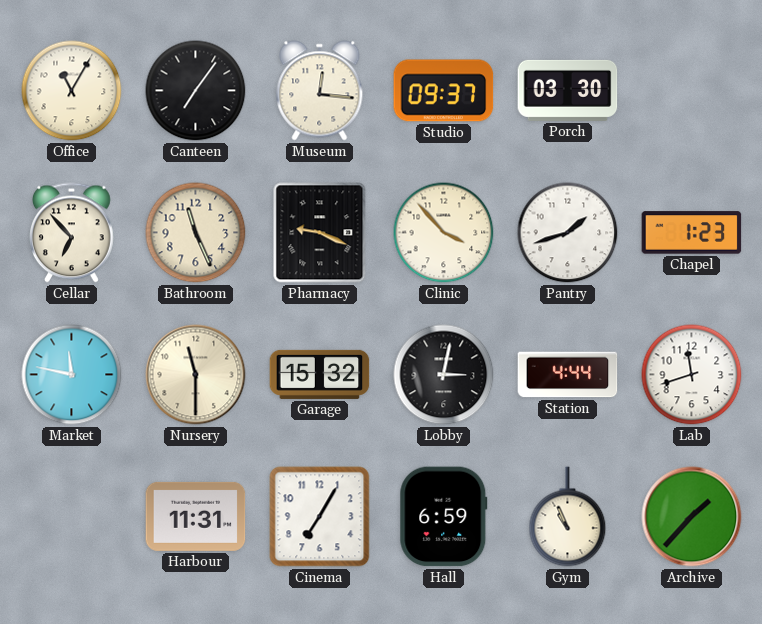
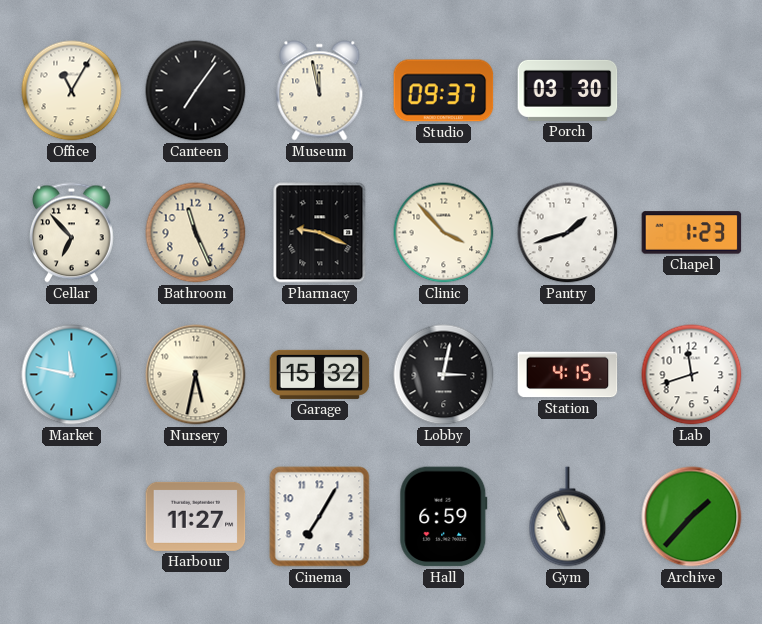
Museum: 12:16 -> 11:58
Nursery: 11:30 -> 5:32
Station: 4:44 -> 4:15
Harbour: 11:31 -> 11:27
